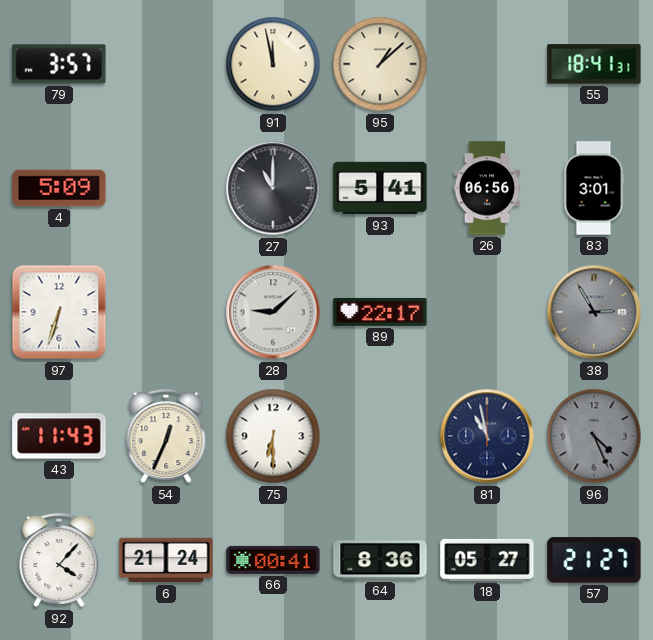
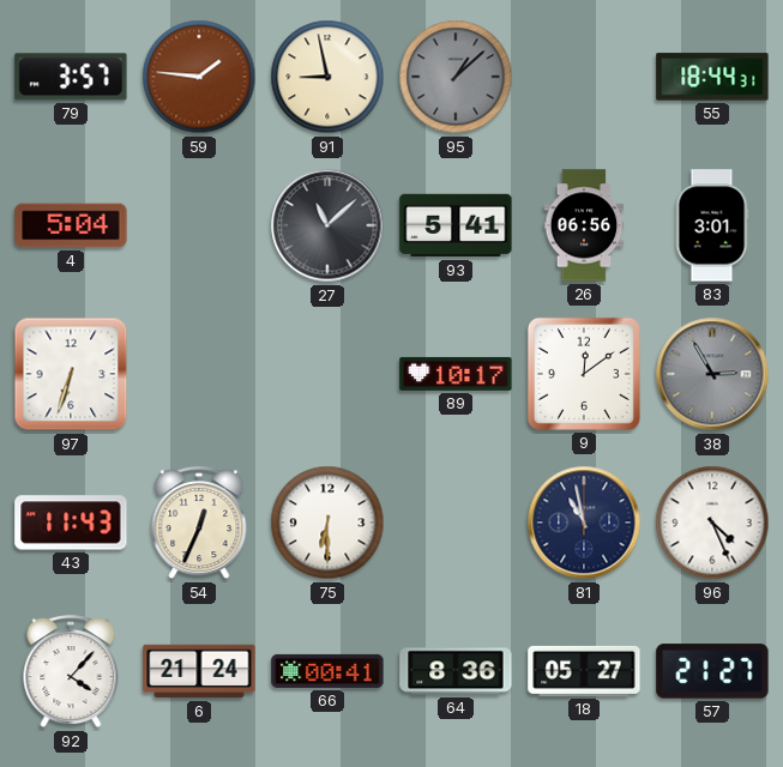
59: none -> 1:46
91: 11:58 -> 8:58
95 dial: cream -> grey
55: 18:41 -> 18:44
4: 5:09 -> 5:04
27: 11:00 -> 11:08
28: 9:08 -> none
89: 22:17 -> 10:17
9: none -> 12:09
96 dial: grey -> white
